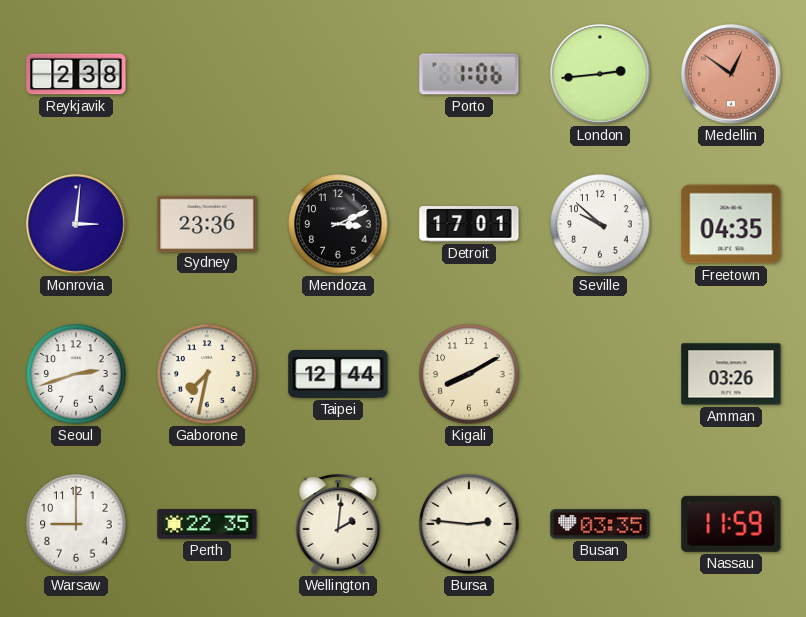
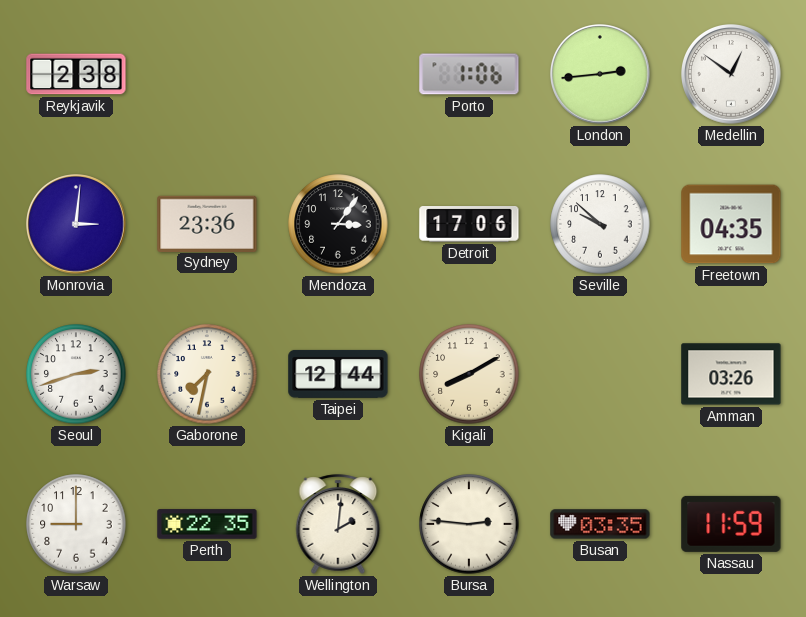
Medellin dial: salmon -> white
Mendoza: 3:11 -> 3:06
Detroit: 17:01 -> 17:06
